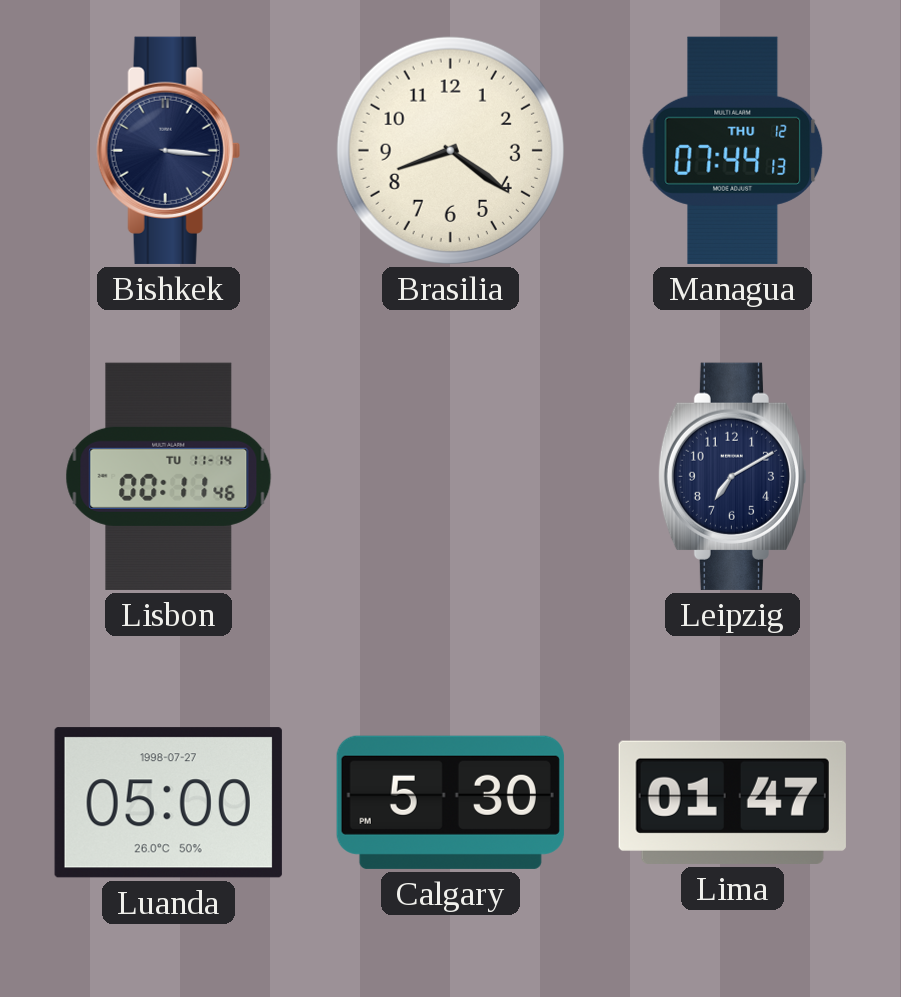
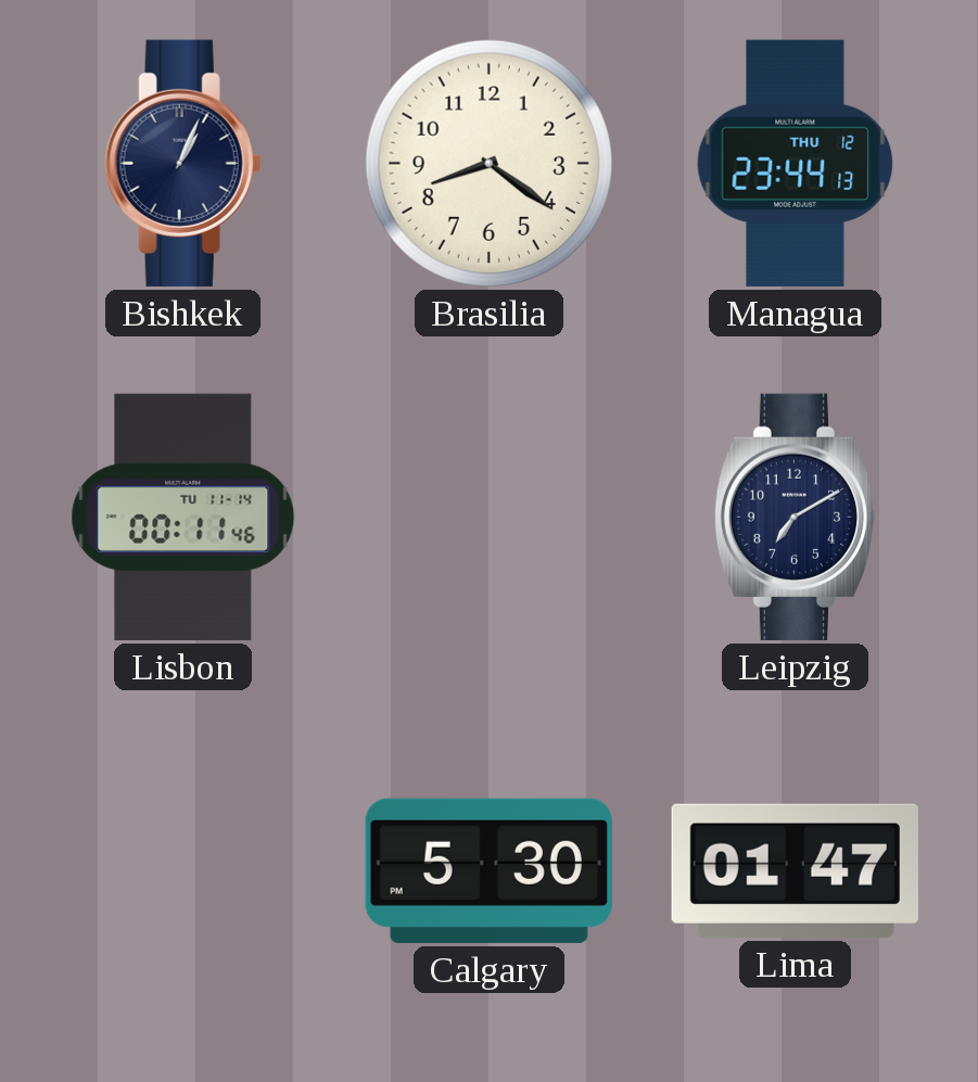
Bishkek: 3:16 -> 1:04
Managua: 07:44 -> 23:44
Luanda: 05:00 -> none
